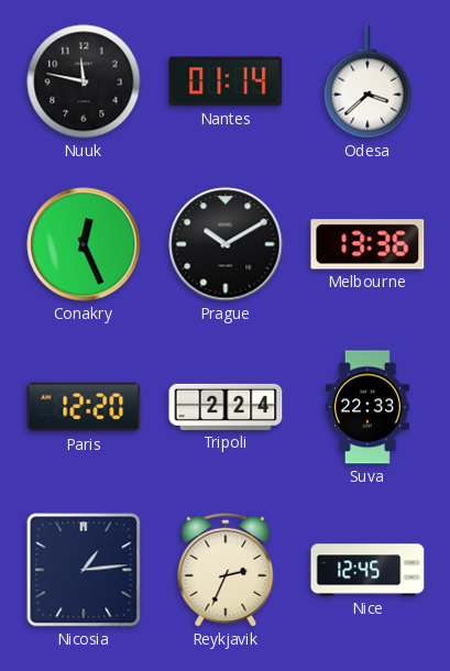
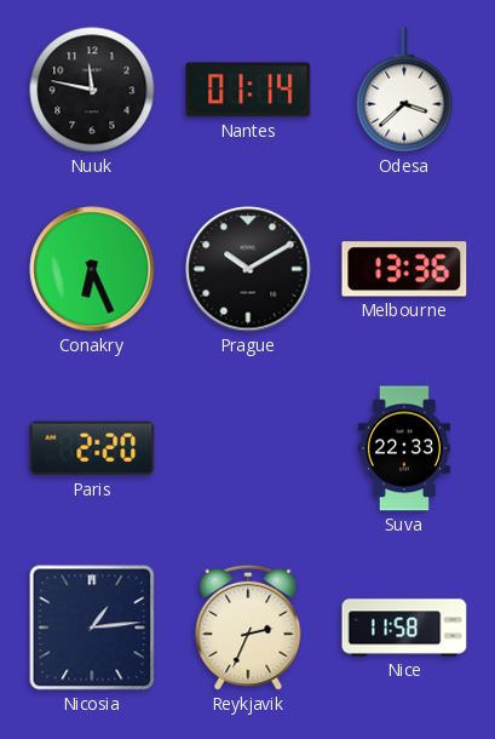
Conakry: 12:26 -> 6:26
Paris: 12:20 -> 2:20
Tripoli: 2:24 -> none
Nice: 12:45 -> 11:58
